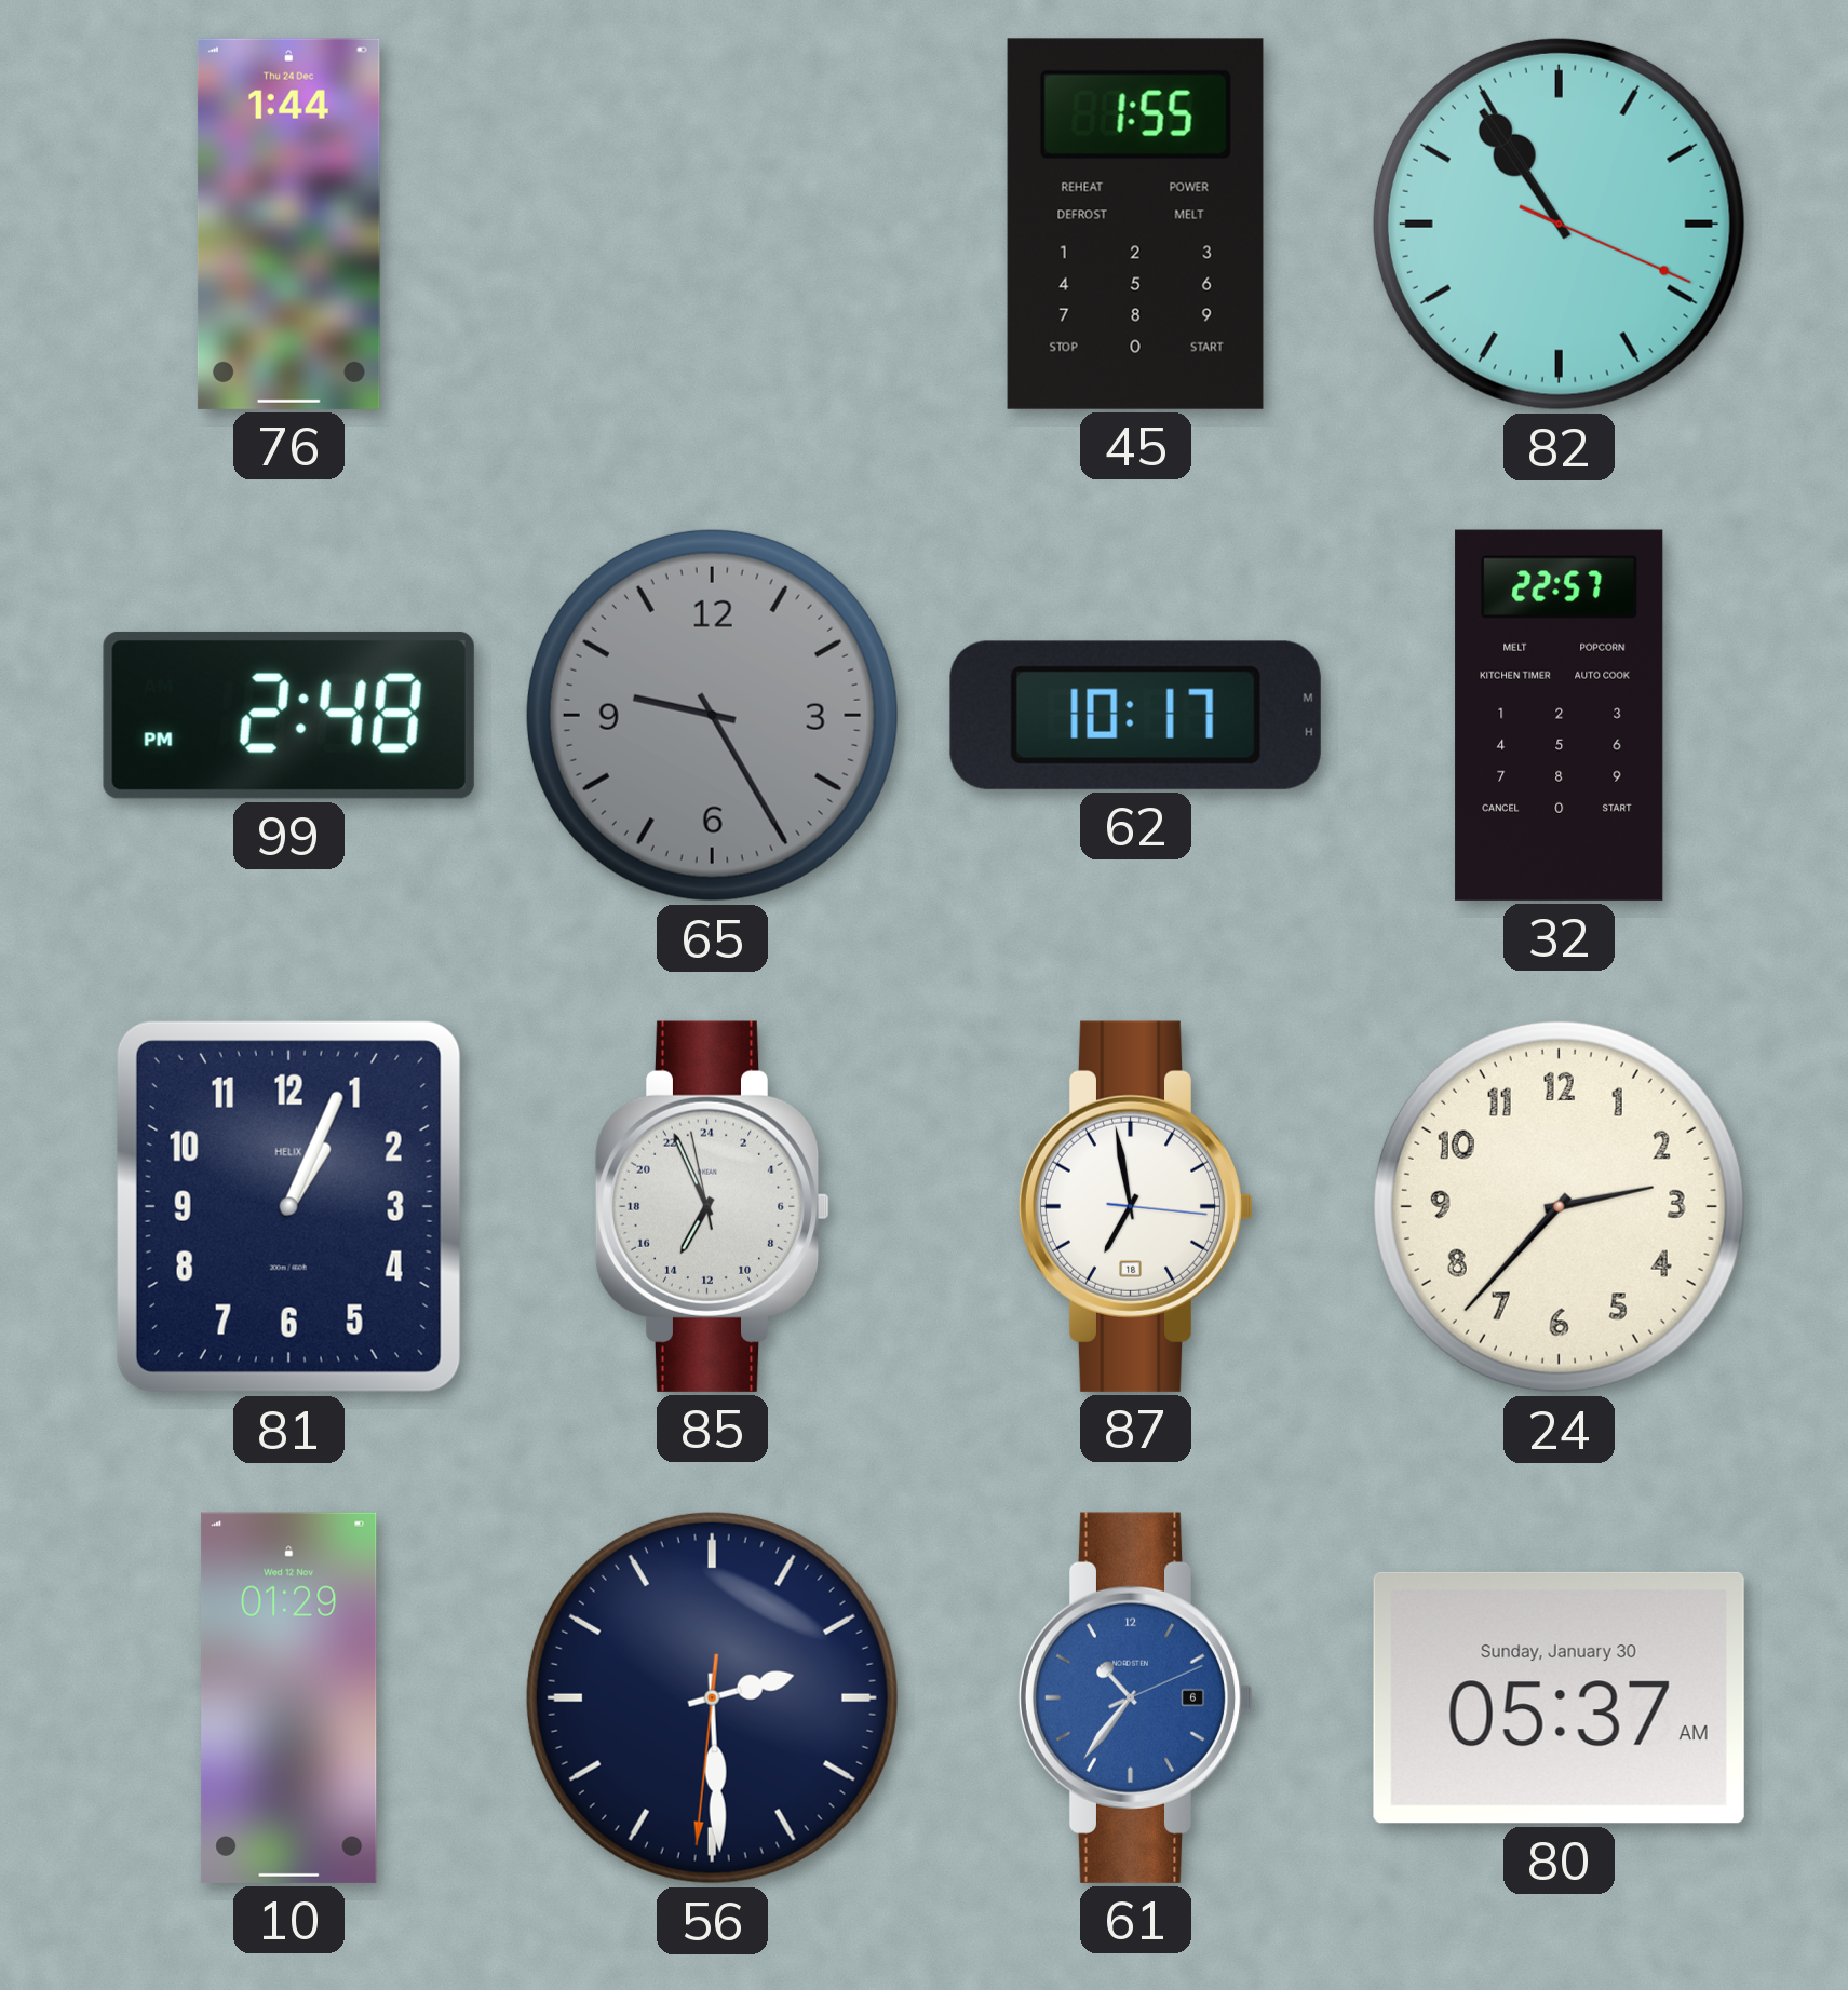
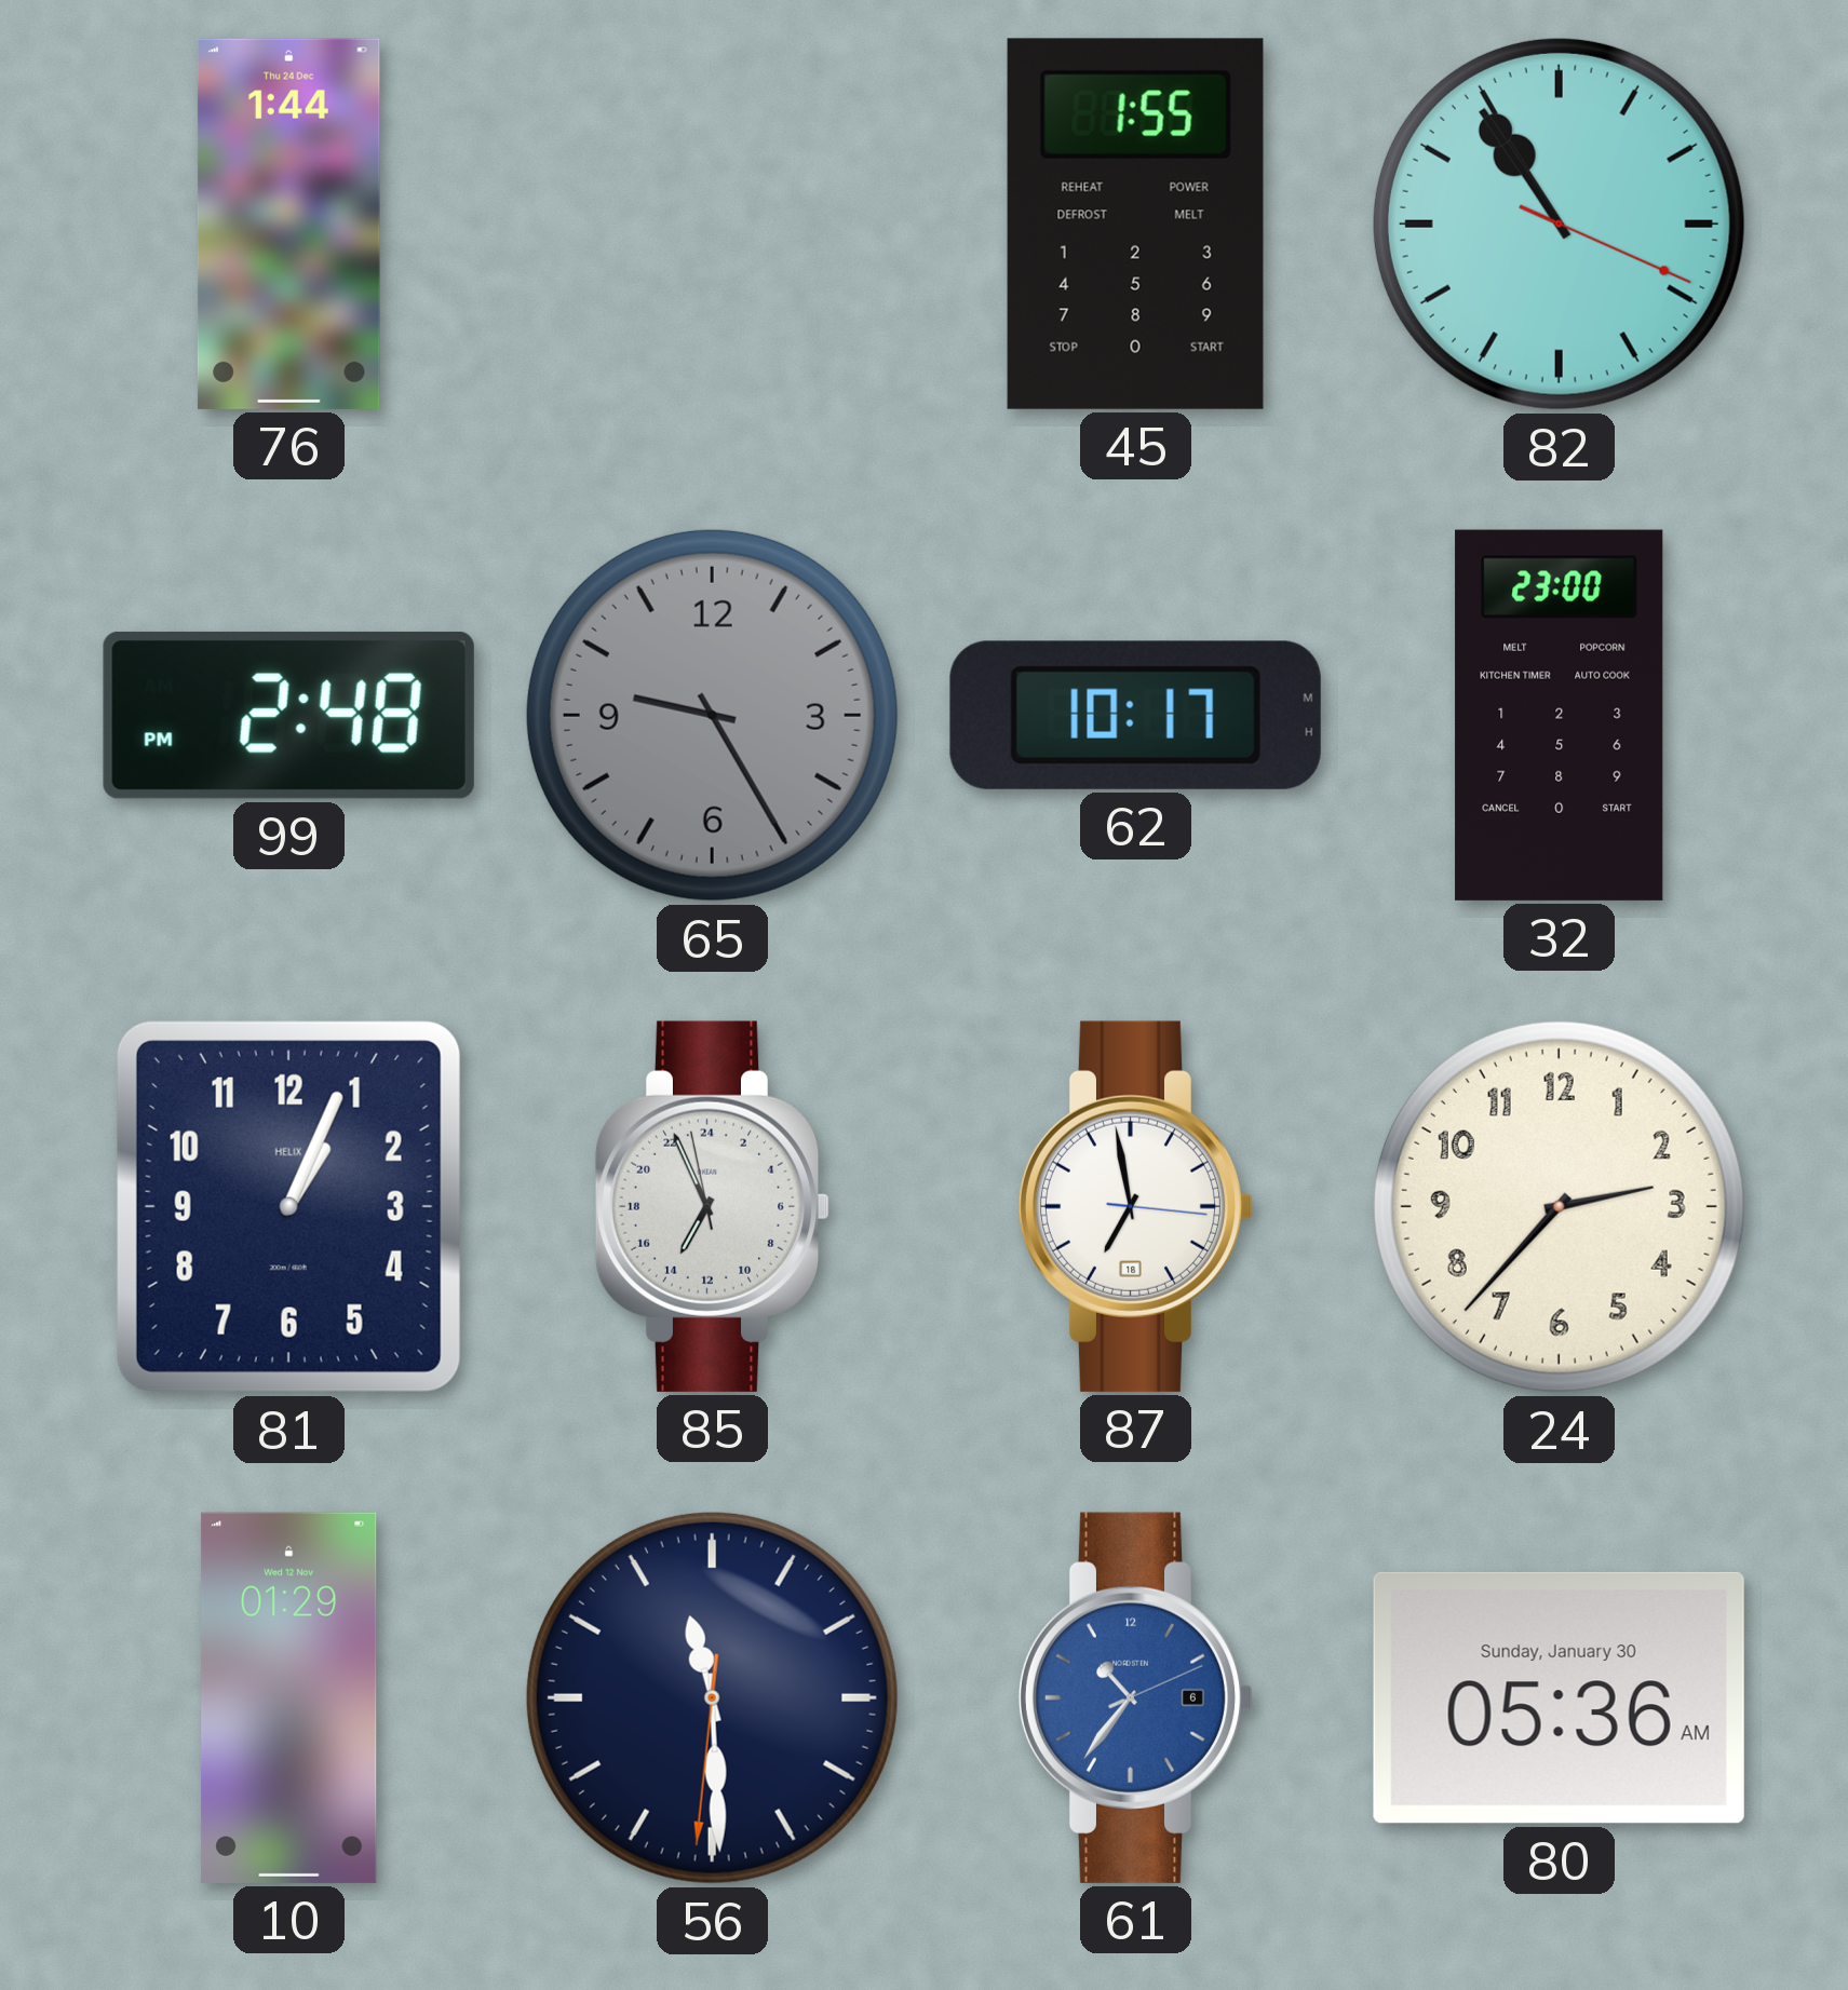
32: 22:57 -> 23:00
56: 2:29 -> 11:29
80: 05:37 -> 05:36
